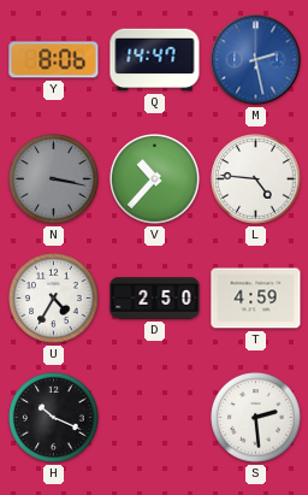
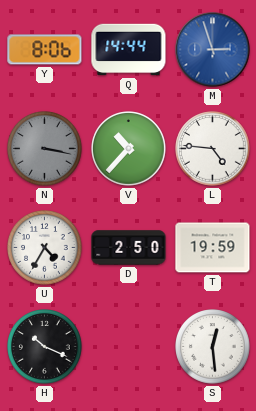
Q: 14:47 -> 14:44
M: 2:28 -> 2:57
T: 4:59 -> 19:59
S: 2:29 -> 12:29
